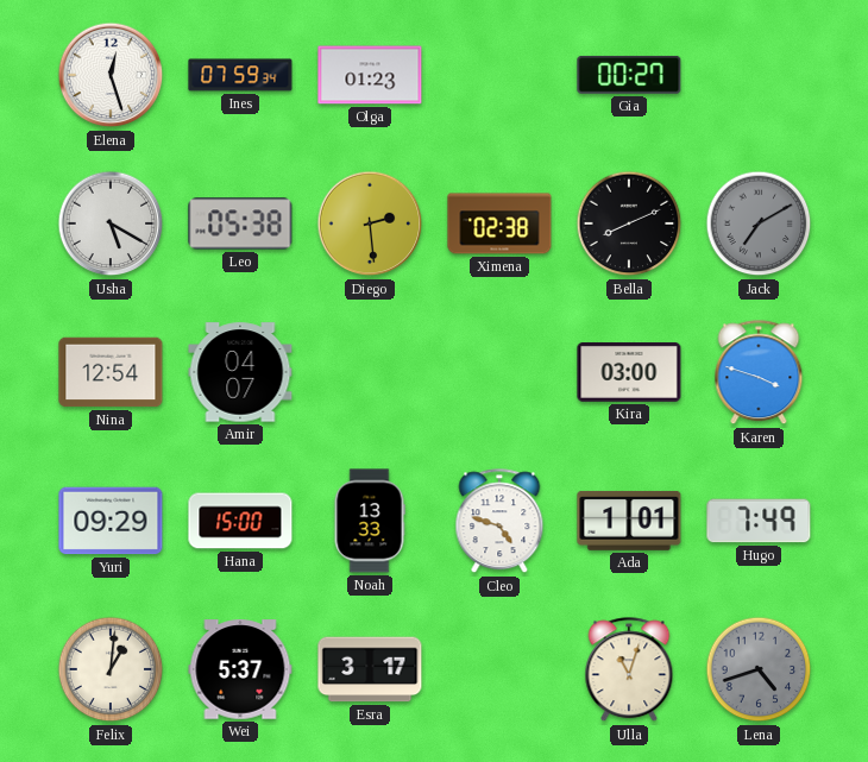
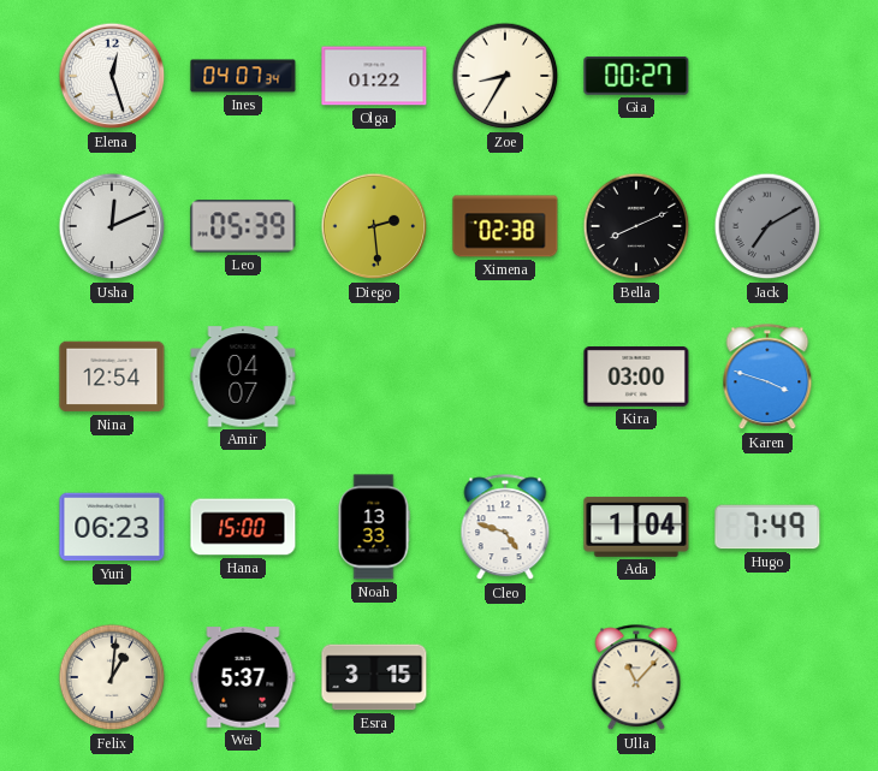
Ines: 07:59 -> 04:07
Olga: 01:23 -> 01:22
Zoe: none -> 8:35
Usha: 5:20 -> 12:11
Leo: 05:38 -> 05:39
Yuri: 09:29 -> 06:23
Ada: 1:01 -> 1:04
Esra: 3:17 -> 3:15
Ulla: 11:03 -> 11:07
Lena: 4:42 -> none
